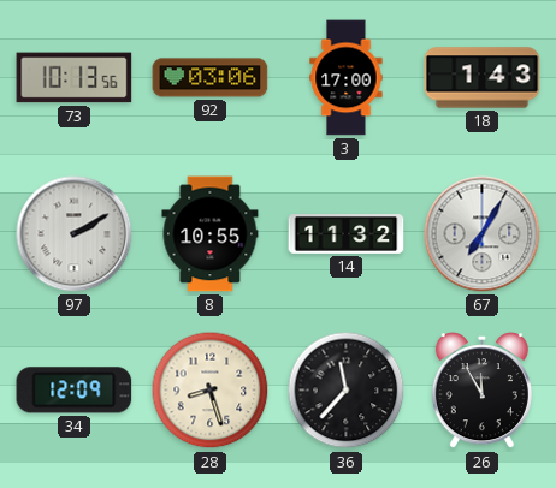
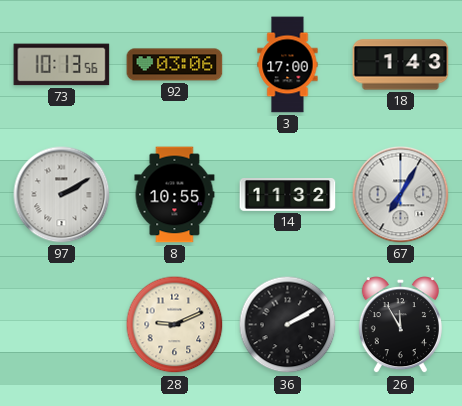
34: 12:09 -> none
28: 8:27 -> 9:11
36: 11:37 -> 2:10
